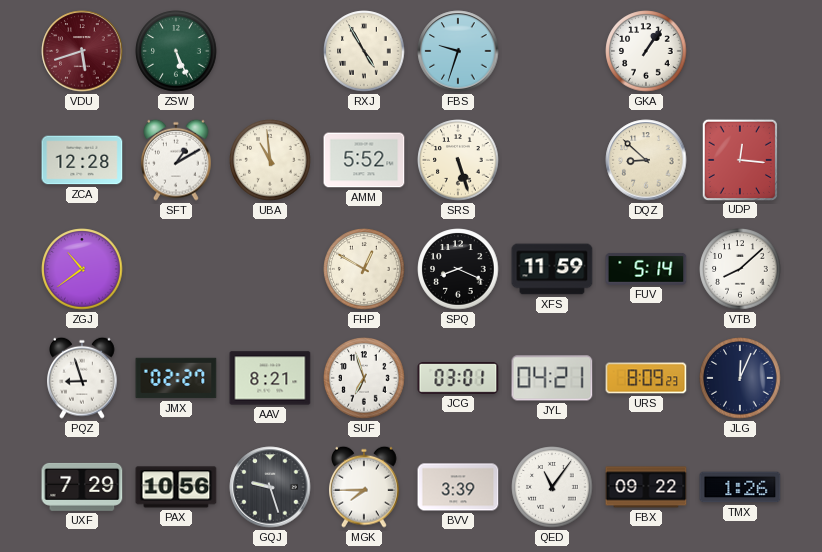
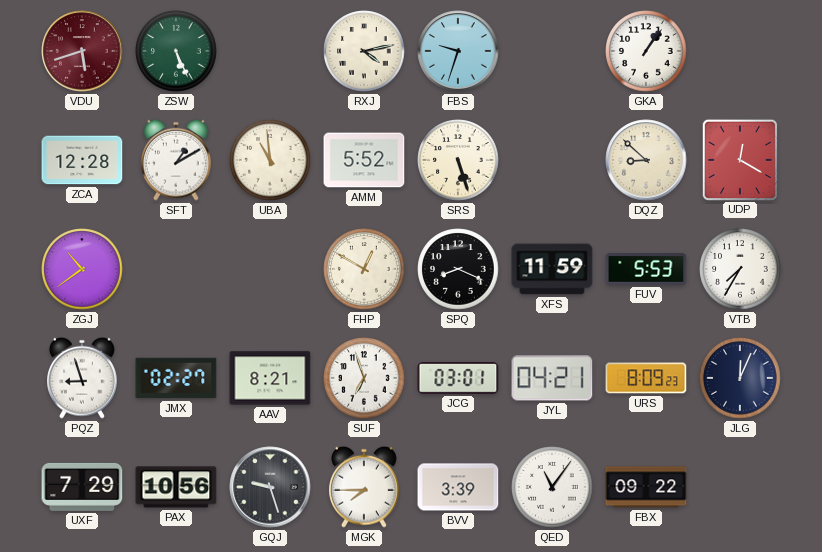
RXJ: 4:55 -> 4:13
UDP: 12:16 -> 12:20
FUV: 5:14 -> 5:53
VTB: 8:08 -> 7:35
TMX: 1:26 -> none
